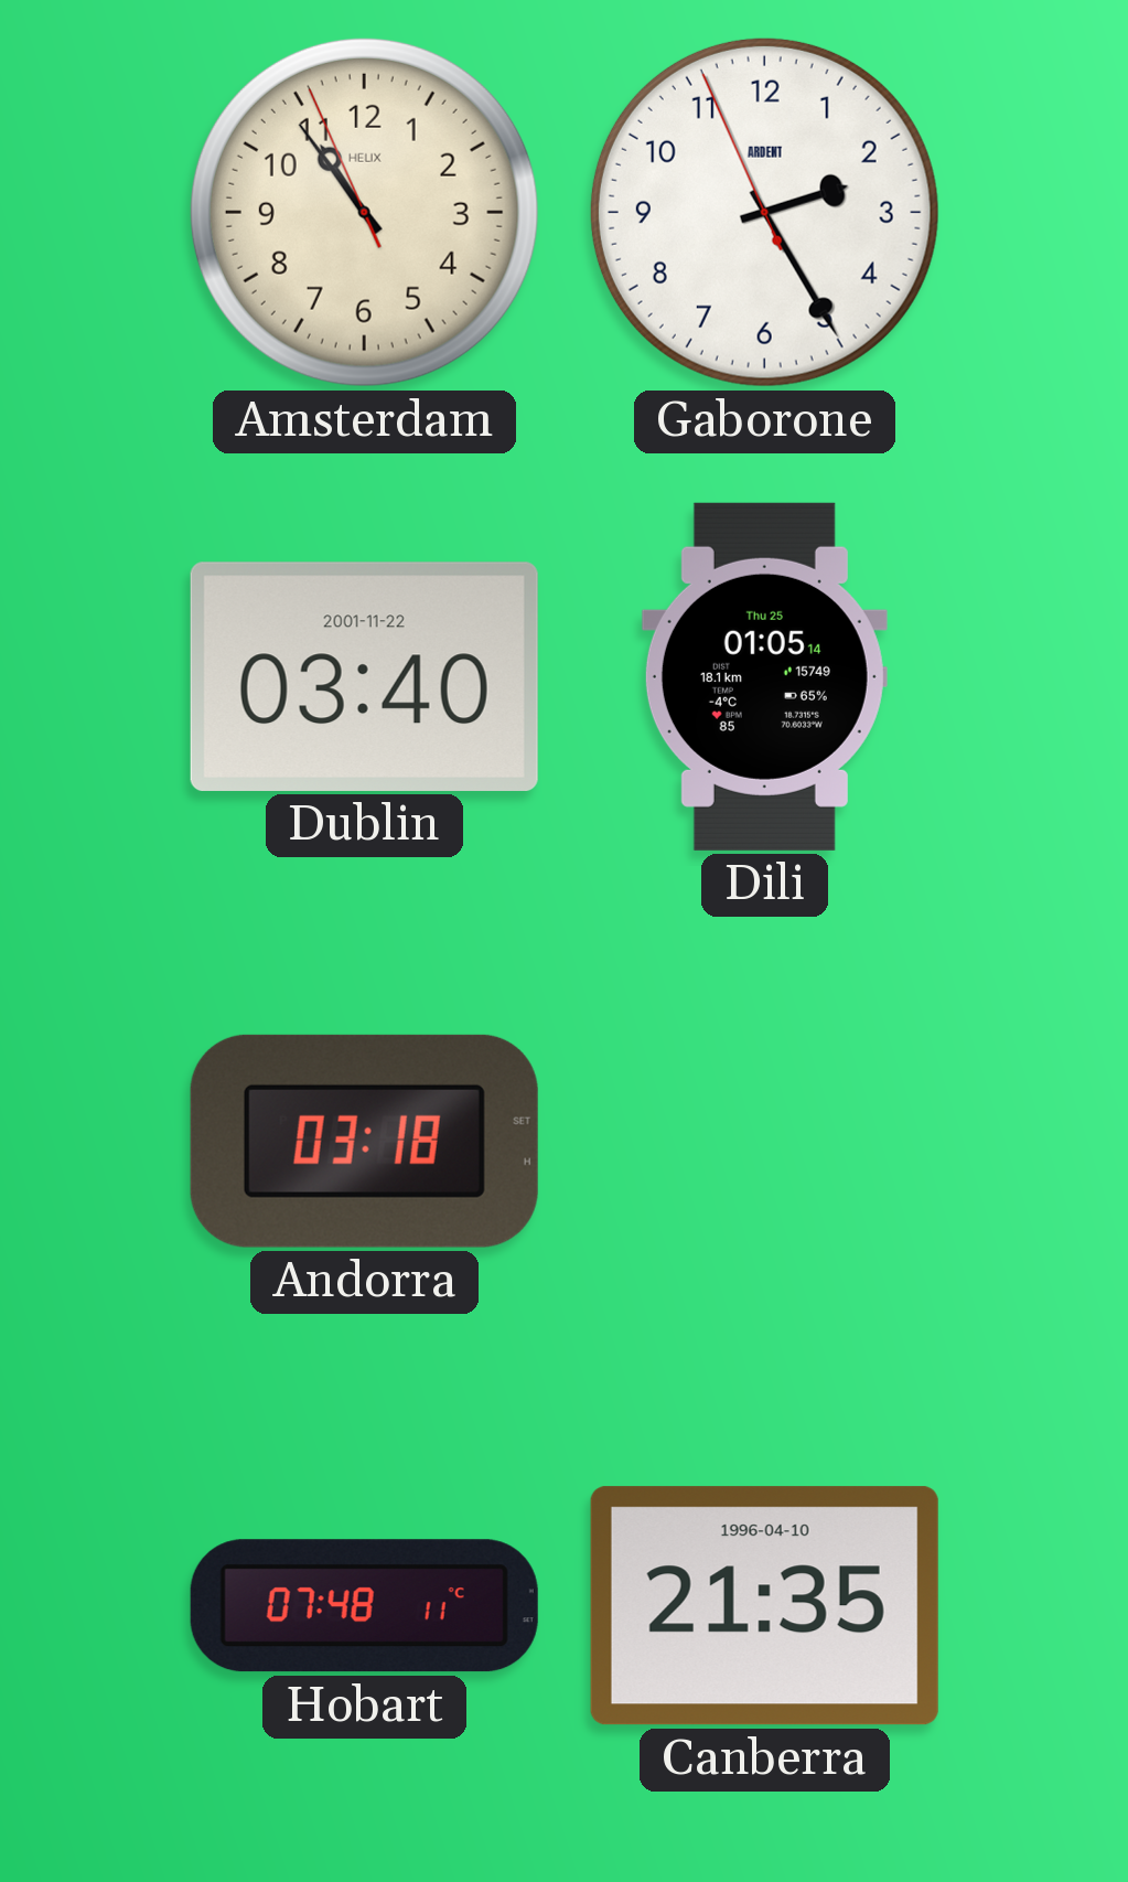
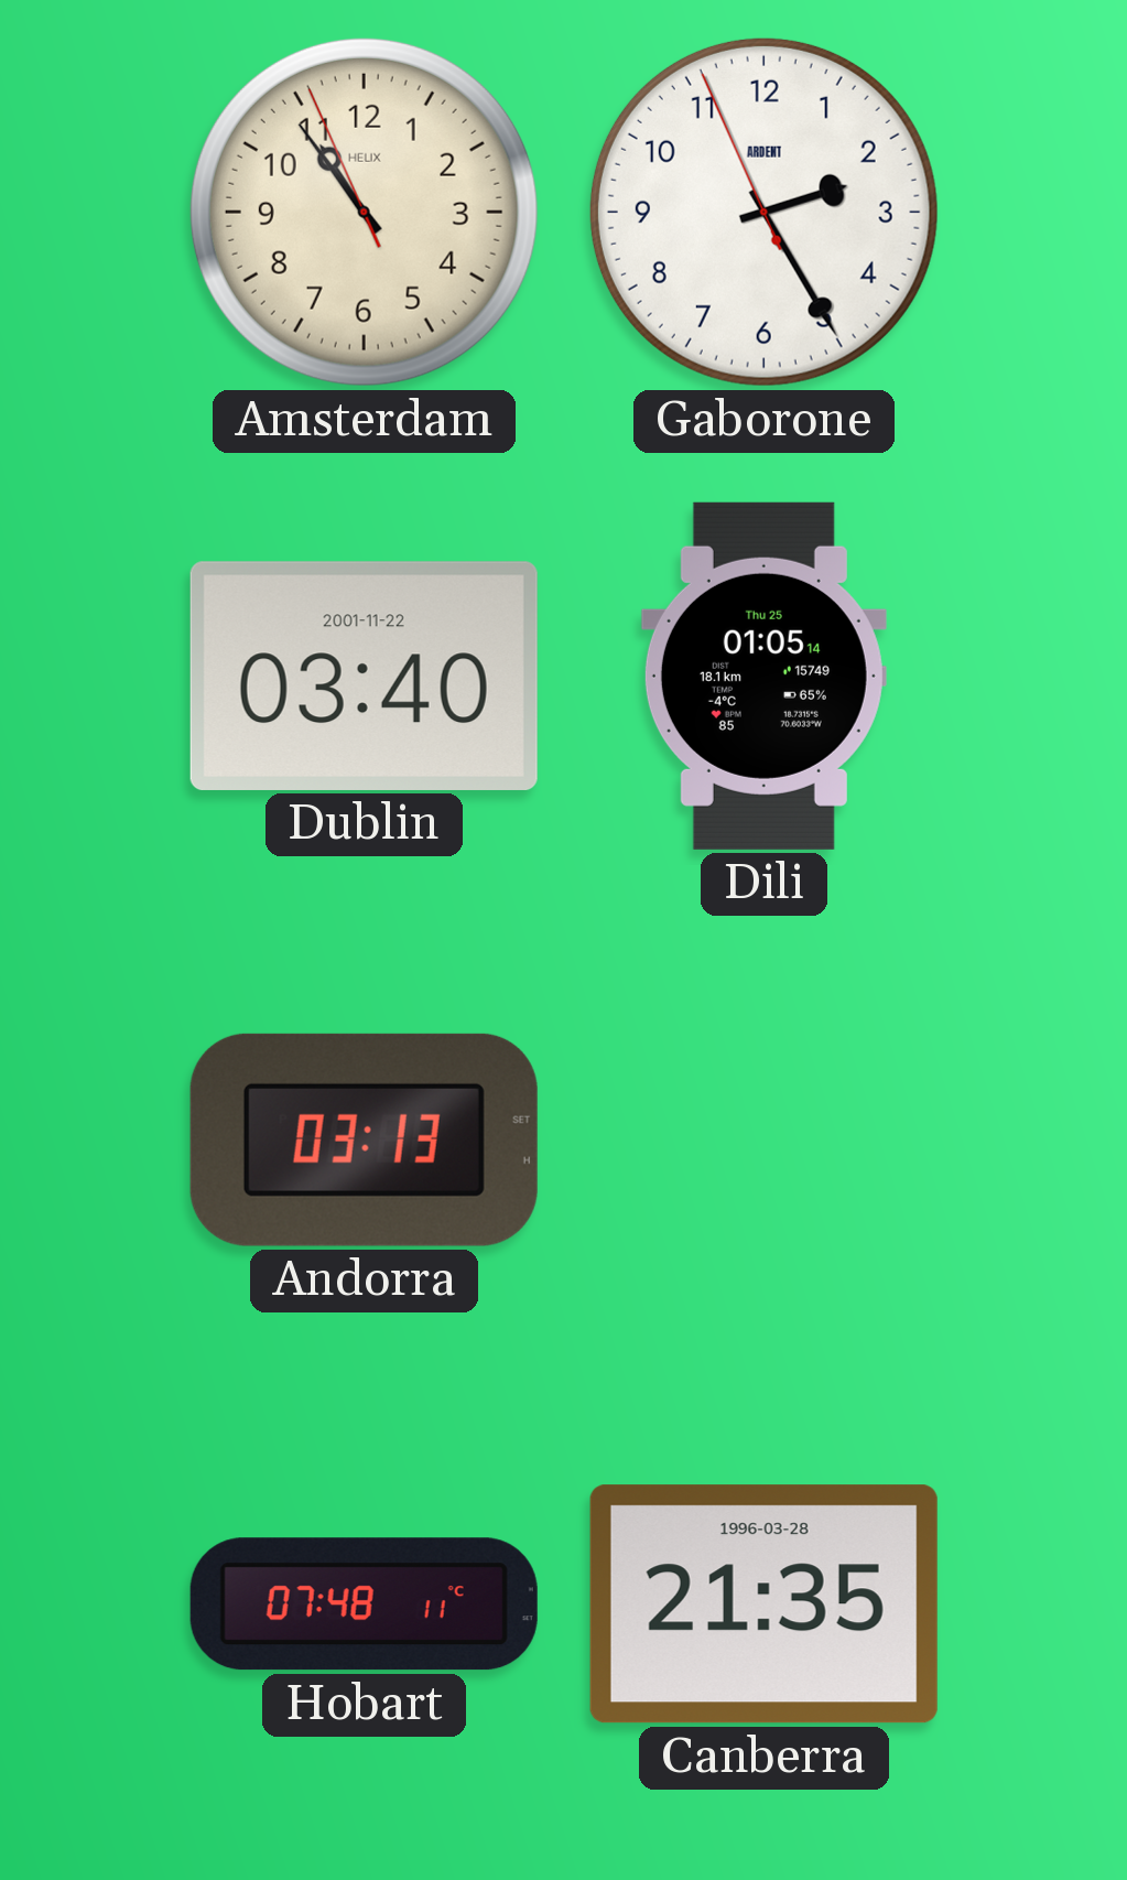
Andorra: 03:18 -> 03:13
Canberra date: 1996-04-10 -> 1996-03-28
